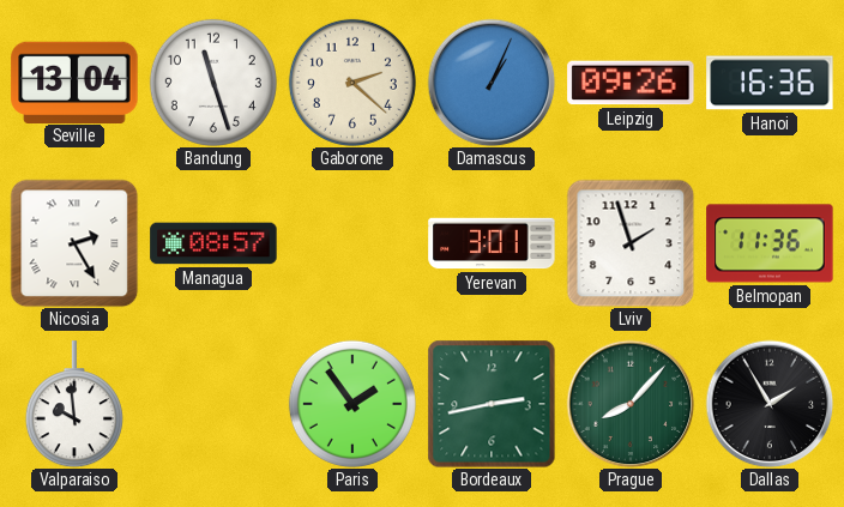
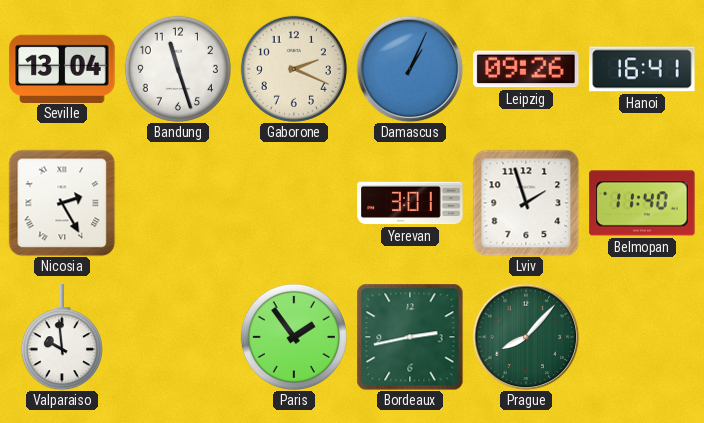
Gaborone: 2:22 -> 2:19
Hanoi: 16:36 -> 16:41
Managua: 08:57 -> none
Belmopan: 11:36 -> 11:40
Dallas: 1:55 -> none
